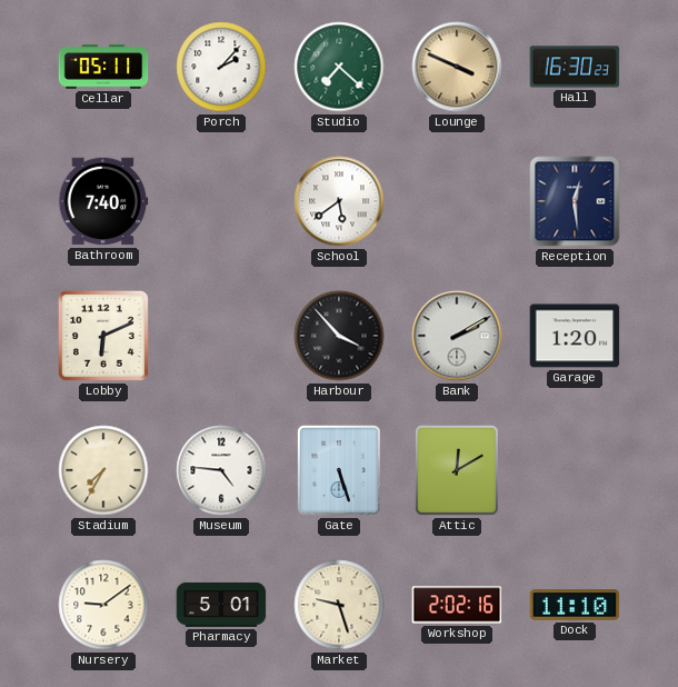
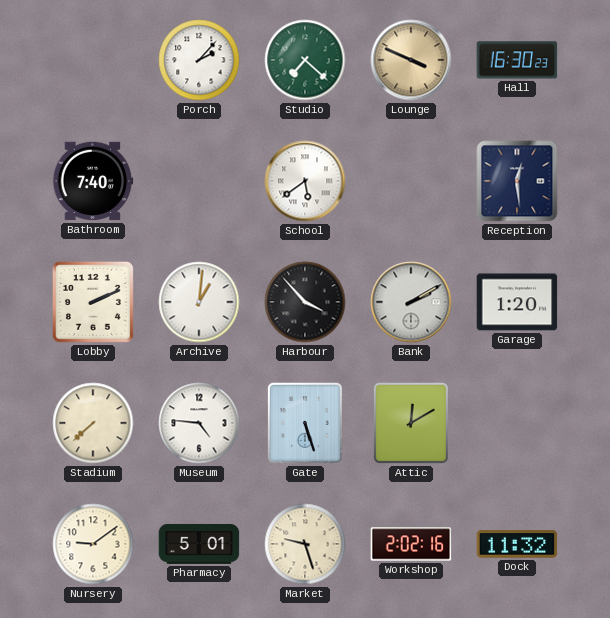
Cellar: 05:11 -> none
Lobby: 6:11 -> 2:11
Archive: none -> 1:01
Stadium: 7:35 -> 7:38
Dock: 11:10 -> 11:32
